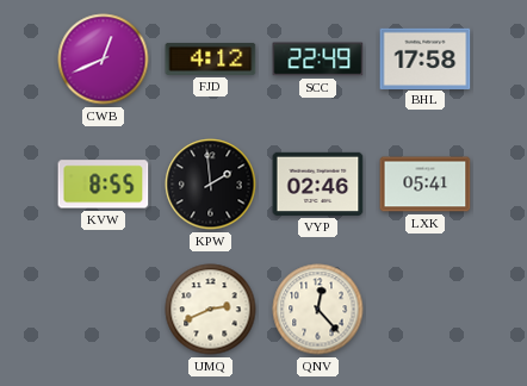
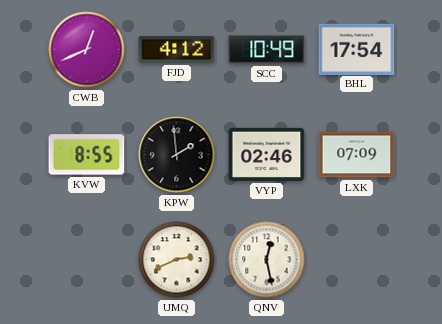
SCC: 22:49 -> 10:49
BHL: 17:58 -> 17:54
LXK: 05:41 -> 07:09
QNV: 12:23 -> 12:28
